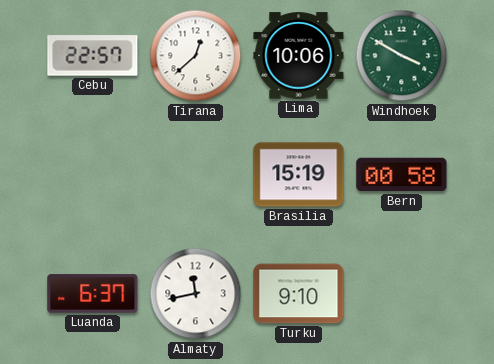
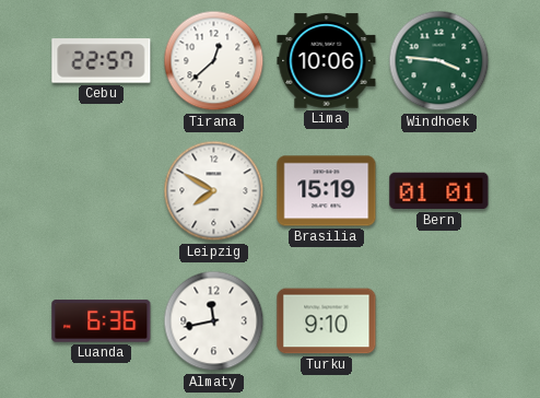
Windhoek: 3:50 -> 3:46
Leipzig: none -> 7:50
Bern: 00:58 -> 01:01
Luanda: 6:37 -> 6:36
